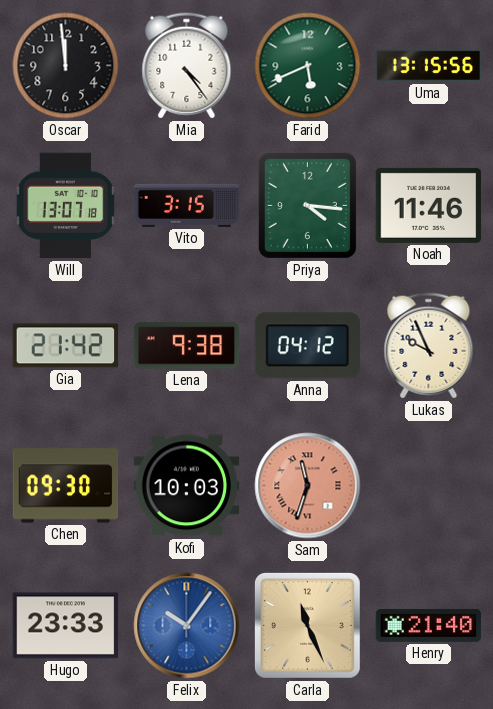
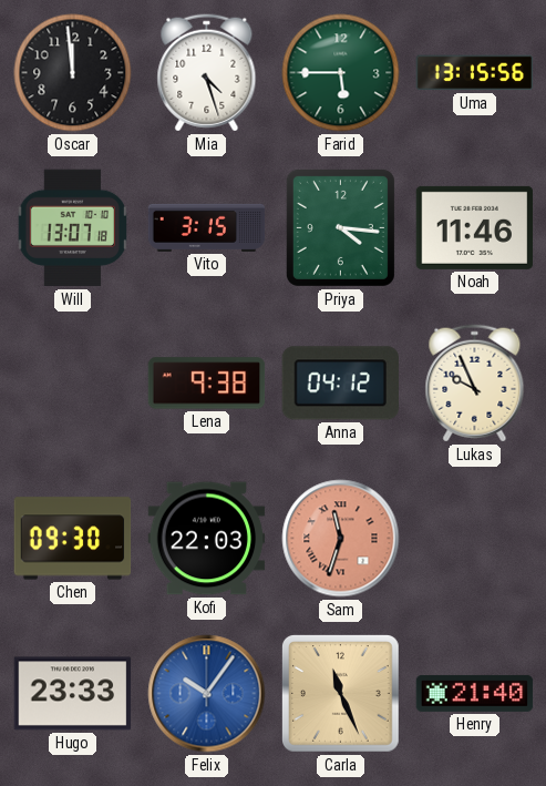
Mia: 4:24 -> 4:27
Farid: 5:41 -> 5:45
Gia: 21:42 -> none
Kofi: 10:03 -> 22:03
